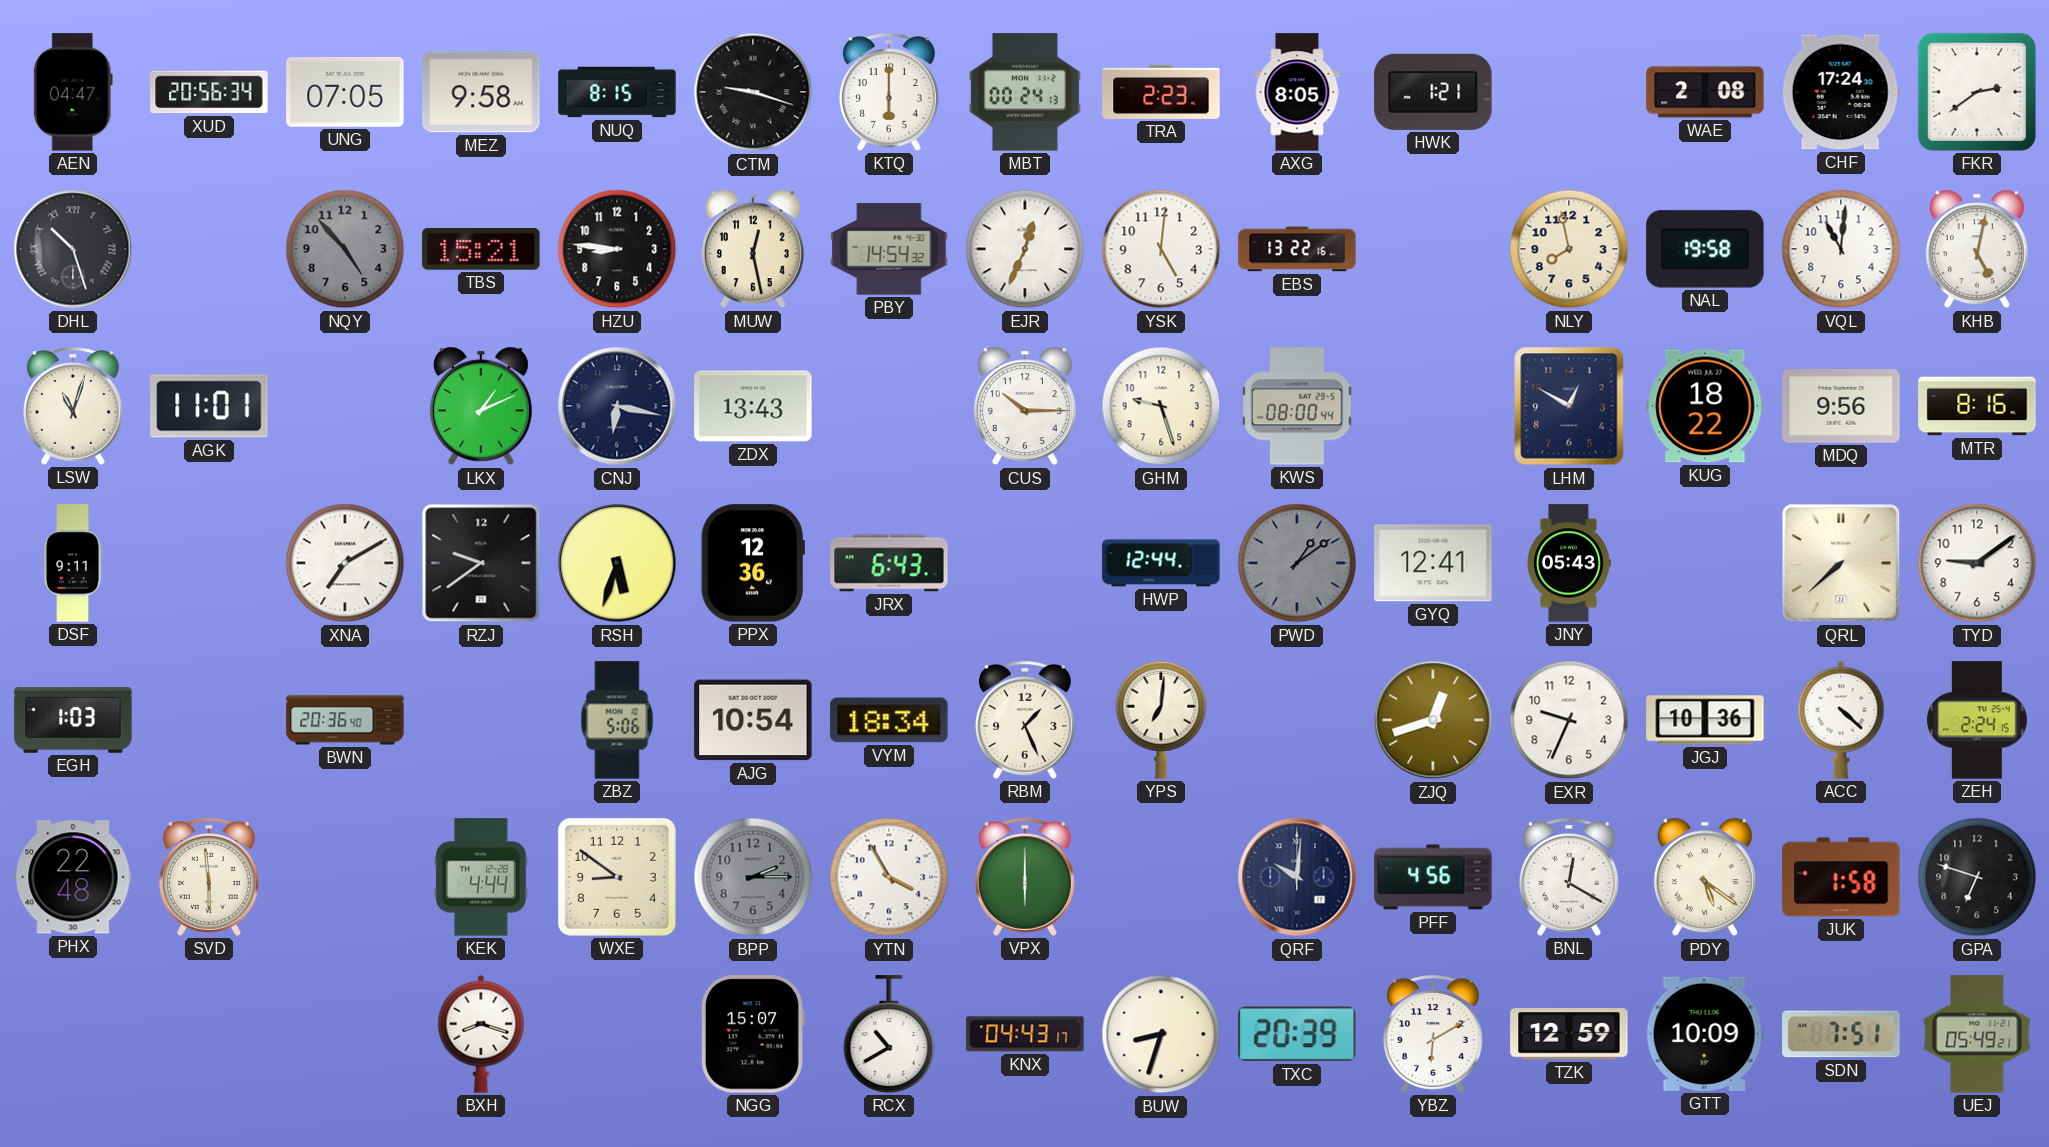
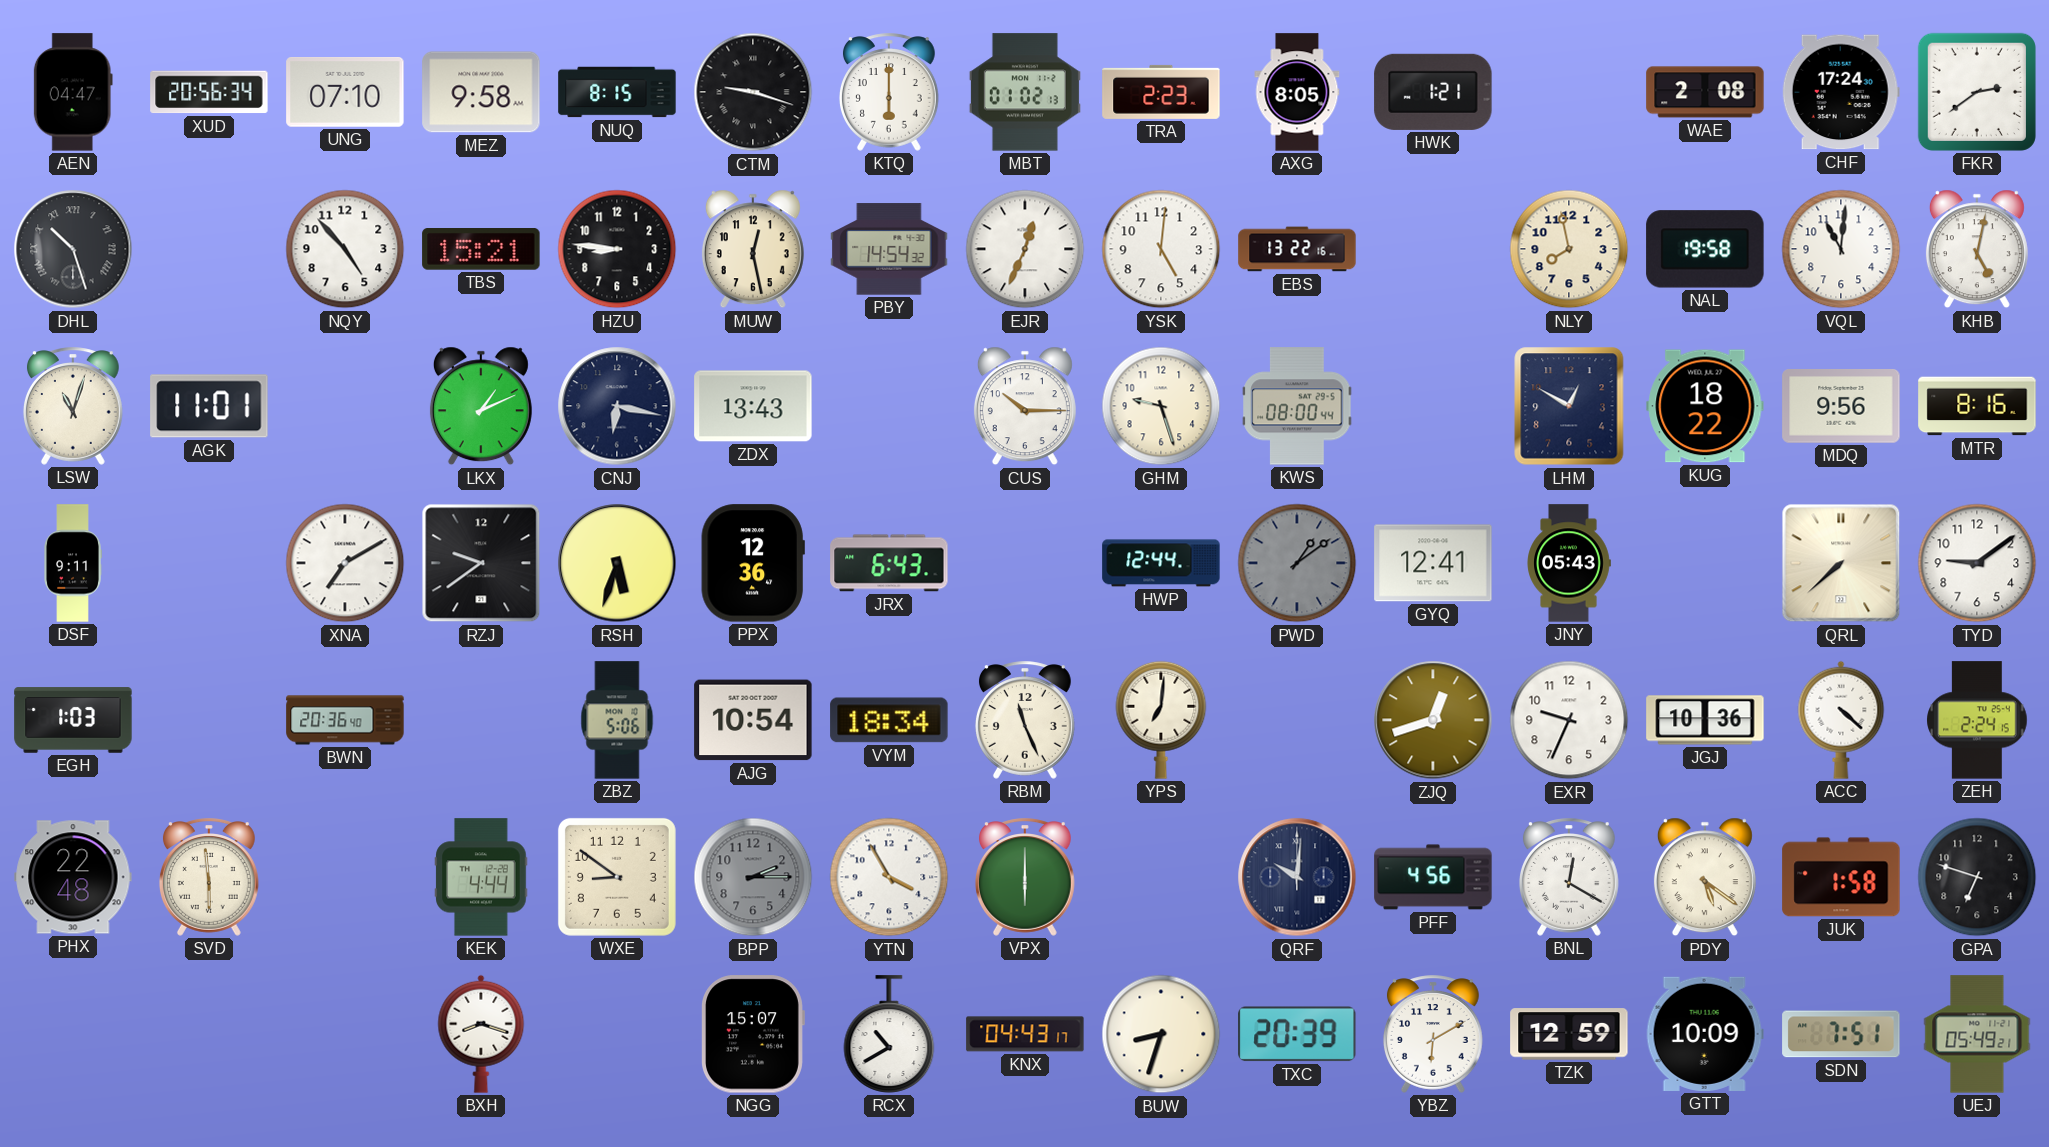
UNG: 07:05 -> 07:10
MBT: 00:24 -> 01:02
NQY dial: grey -> white
RBM: 1:26 -> 11:26
